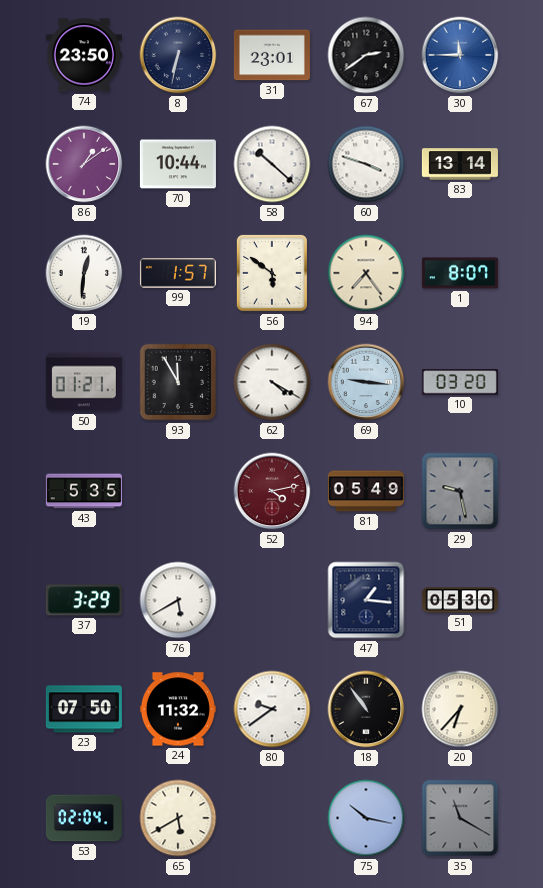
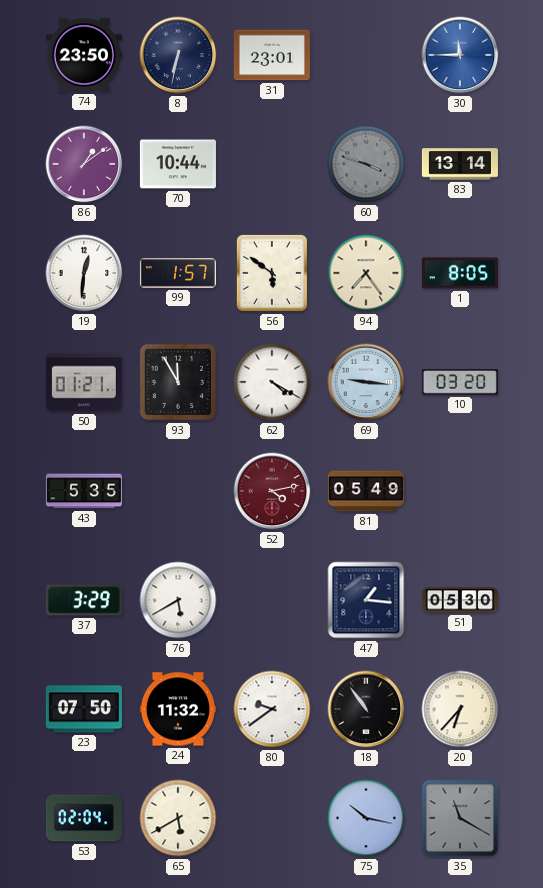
67: 2:39 -> none
58: 10:22 -> none
60 dial: white -> grey
1: 8:07 -> 8:05
29: 9:28 -> none
